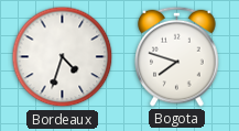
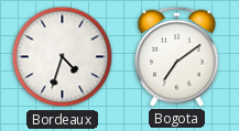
Bogota: 7:48 -> 7:09
